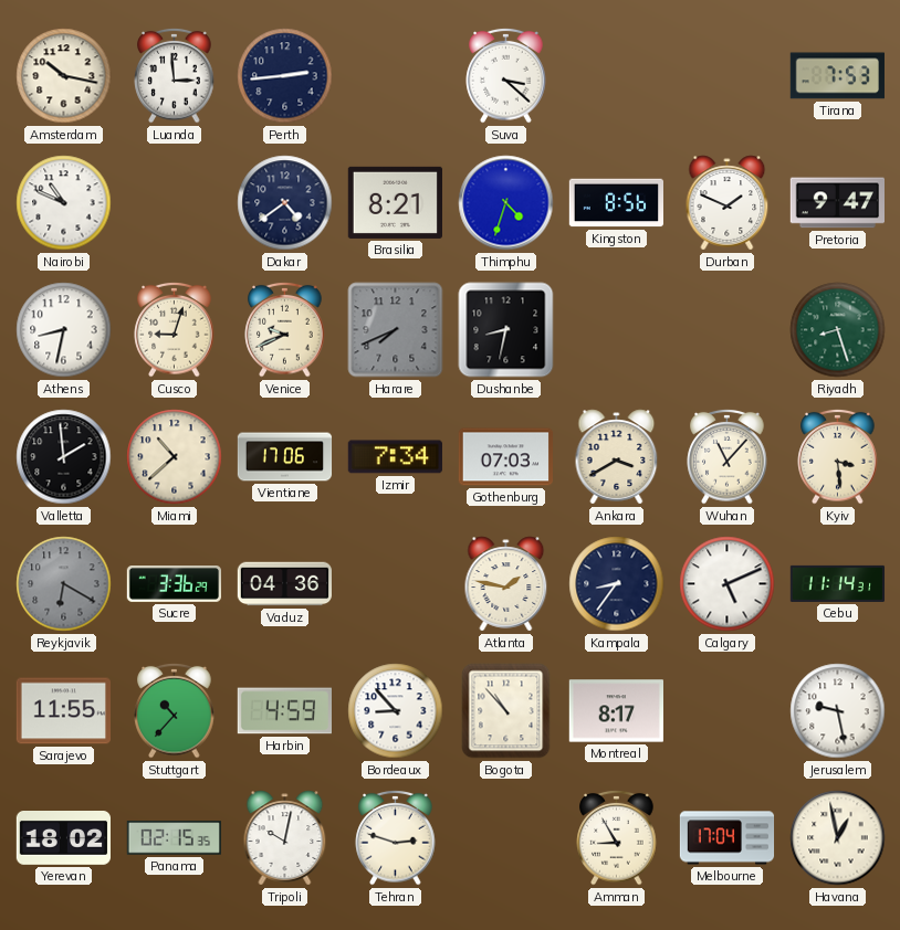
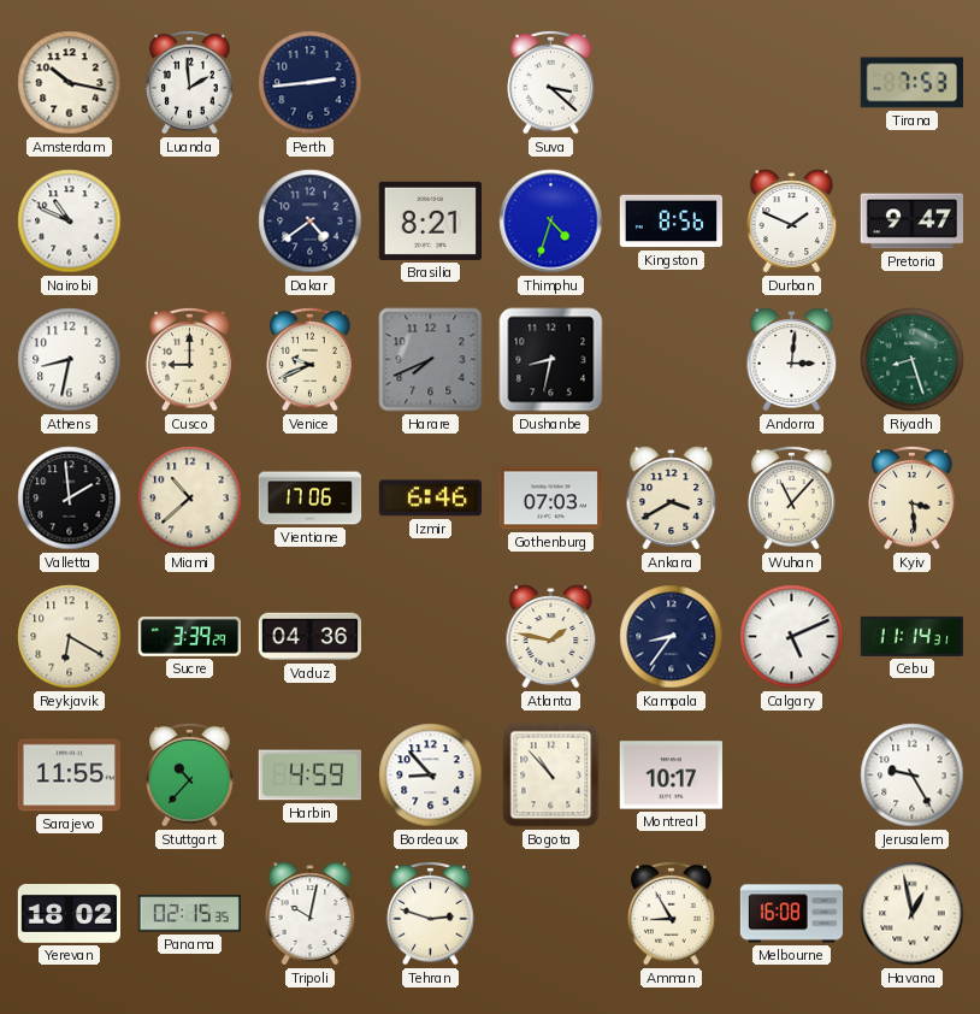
Luanda: 2:59 -> 1:59
Cusco: 9:03 -> 9:00
Andorra: none -> 3:01
Izmir: 7:34 -> 6:46
Reykjavik dial: grey -> cream
Sucre: 3:36 -> 3:39
Montreal: 8:17 -> 10:17
Jerusalem: 9:28 -> 9:25
Melbourne: 17:04 -> 16:08
